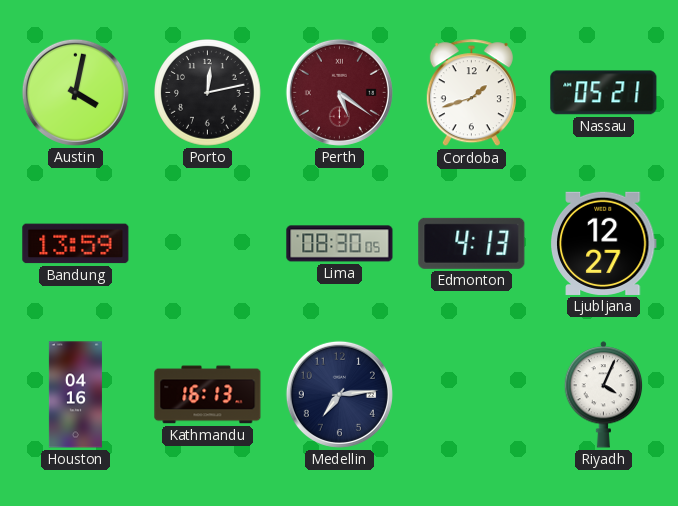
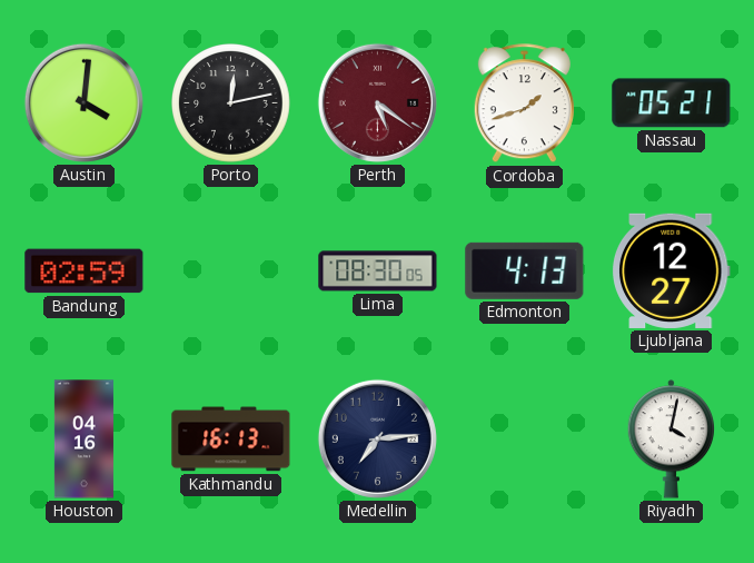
Austin: 4:02 -> 4:01
Bandung: 13:59 -> 02:59
Riyadh: 4:04 -> 4:02
